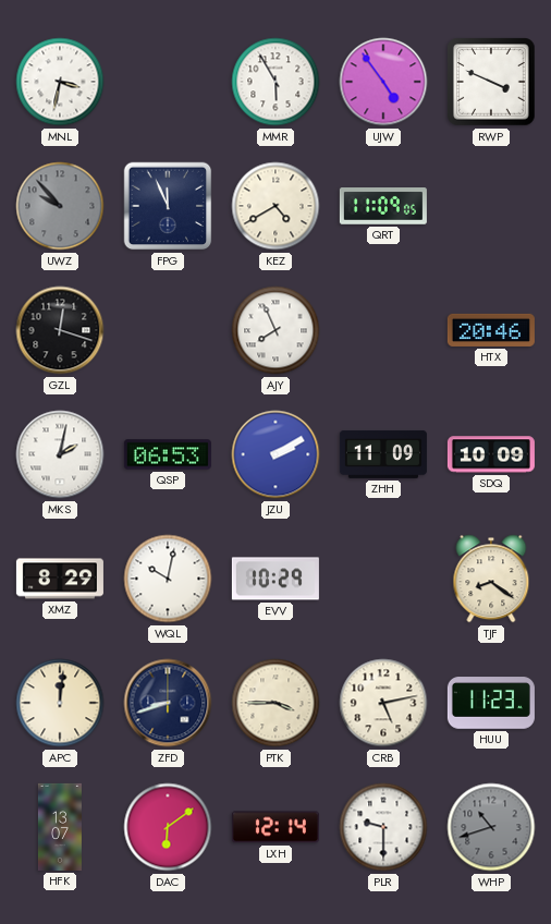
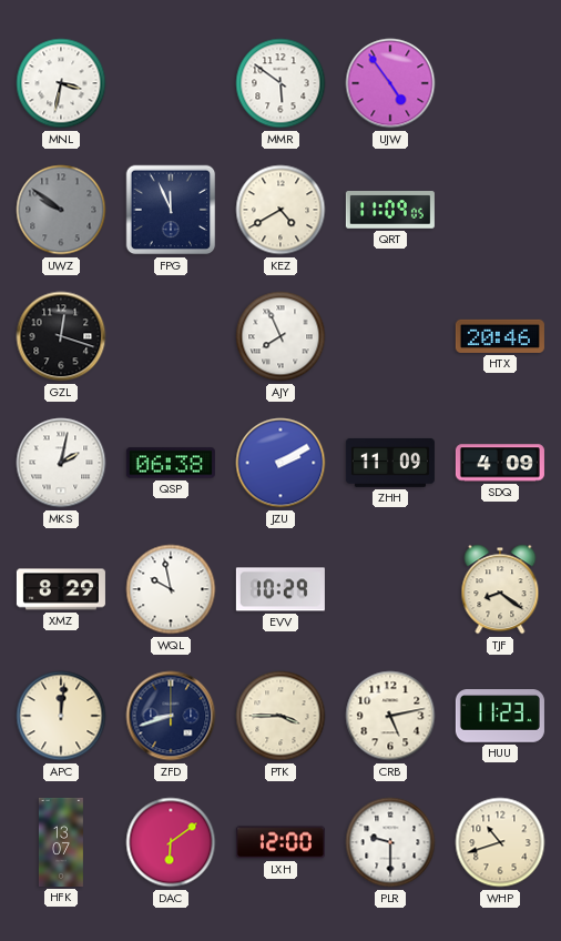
MMR: 5:55 -> 5:51
RWP: 3:49 -> none
UWZ: 9:53 -> 9:51
QSP: 06:53 -> 06:38
SDQ: 10:09 -> 4:09
WQL: 10:02 -> 9:58
LXH: 12:14 -> 12:00
WHP dial: grey -> cream
